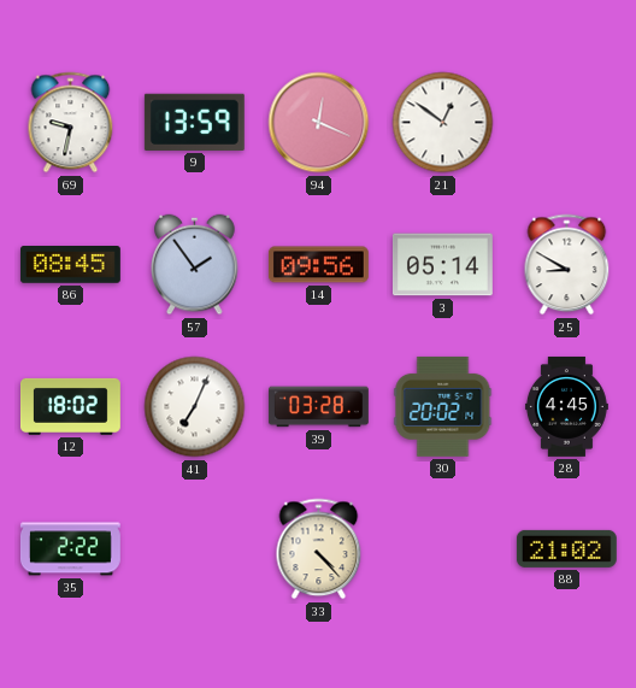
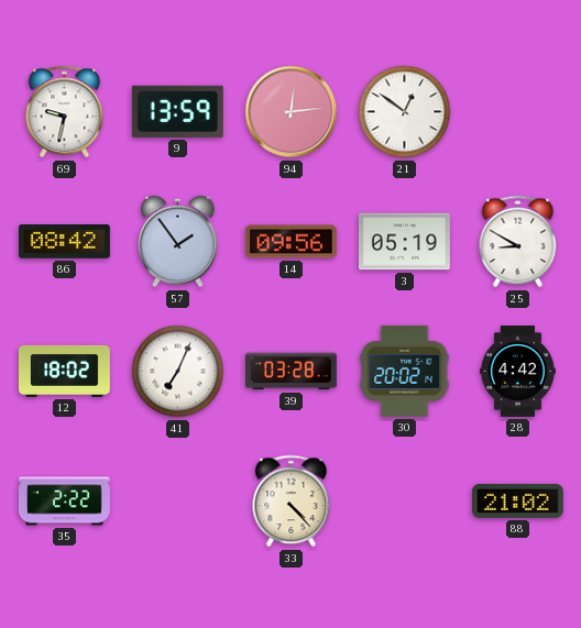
94: 12:19 -> 12:14
86: 08:45 -> 08:42
3: 05:14 -> 05:19
28: 4:45 -> 4:42
